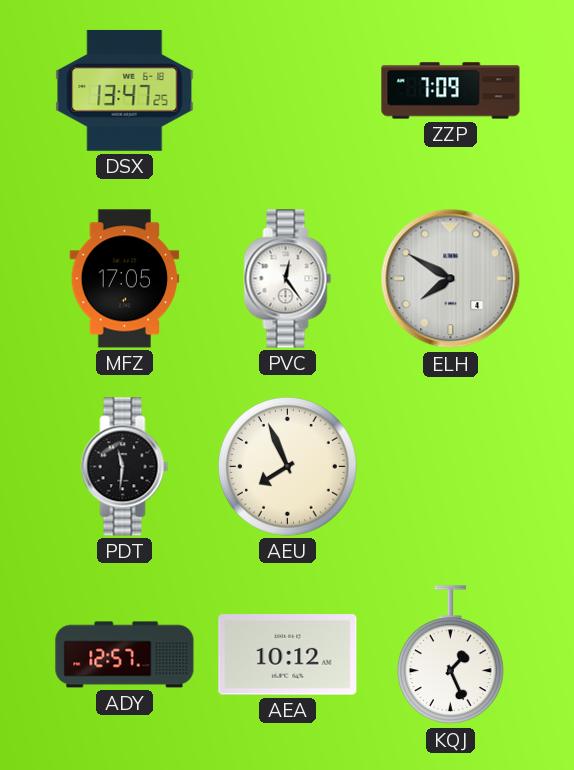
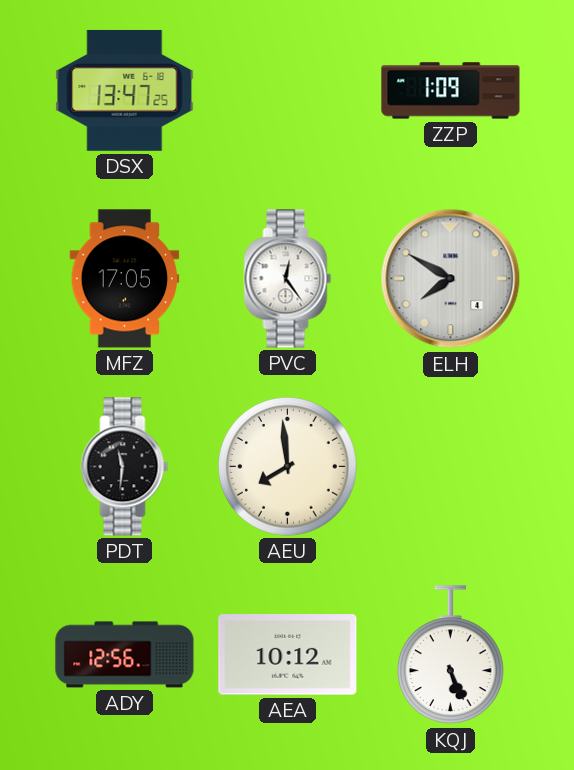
ZZP: 7:09 -> 1:09
AEU: 7:56 -> 7:59
ADY: 12:57 -> 12:56
KQJ: 1:26 -> 5:26
